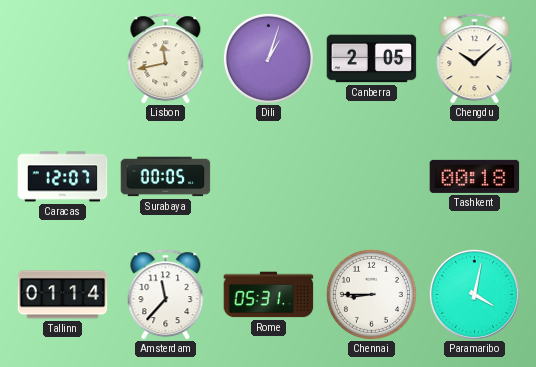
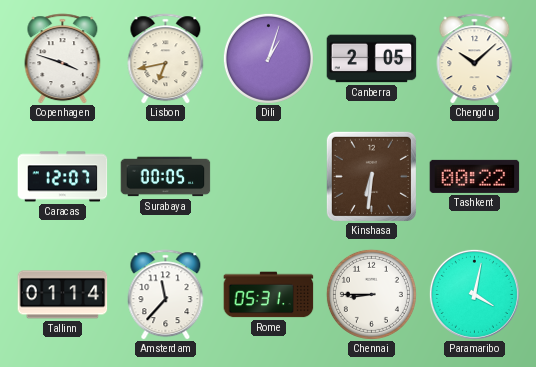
Copenhagen: none -> 3:48
Lisbon: 11:43 -> 6:43
Kinshasa: none -> 6:31
Tashkent: 00:18 -> 00:22
